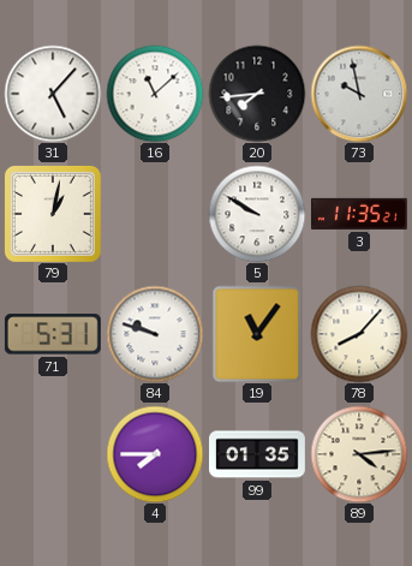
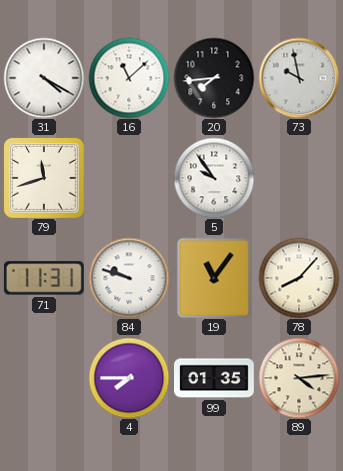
31: 5:07 -> 4:20
79: 1:02 -> 11:42
5: 9:50 -> 9:54
3: 11:35 -> none
71: 5:31 -> 11:31
